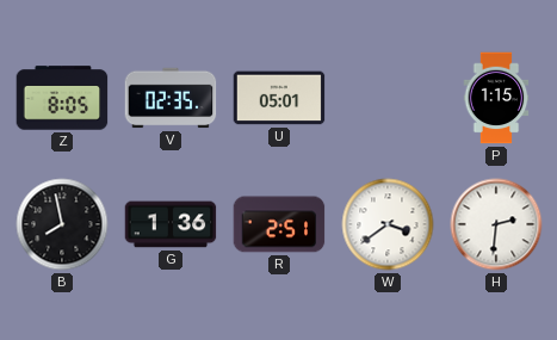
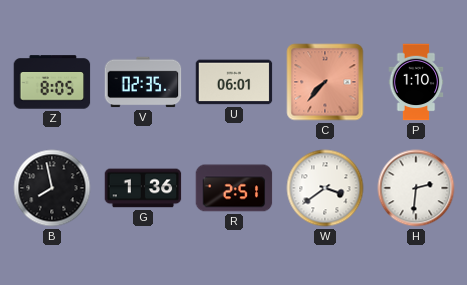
U: 05:01 -> 06:01
C: none -> 7:37
P: 1:15 -> 1:10
